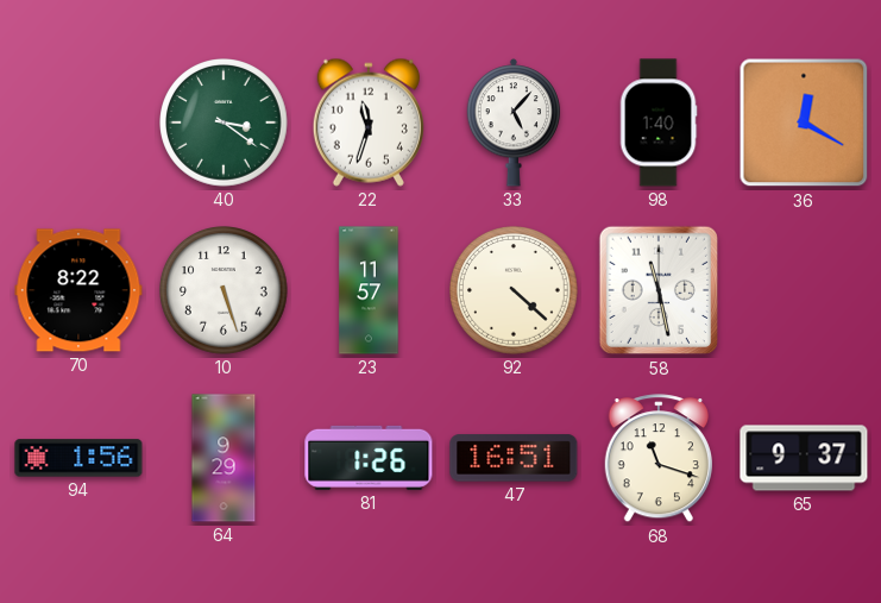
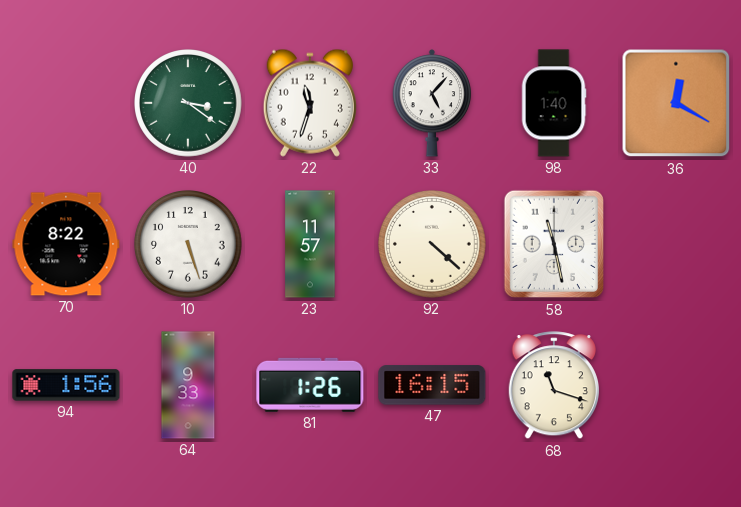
64: 9:29 -> 9:33
47: 16:51 -> 16:15
65: 9:37 -> none
